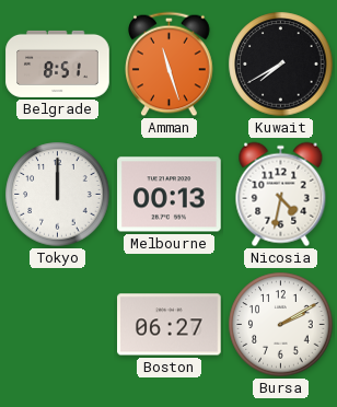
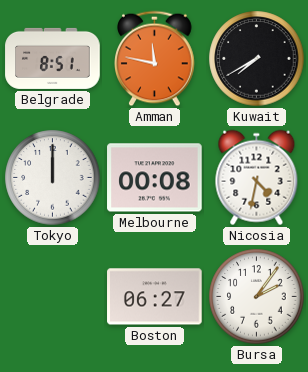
Amman: 11:27 -> 11:47
Melbourne: 00:13 -> 00:08
Bursa: 2:10 -> 2:06
